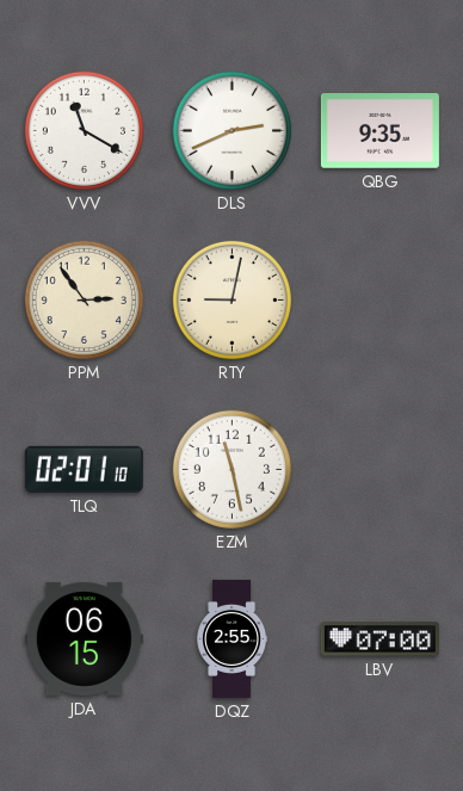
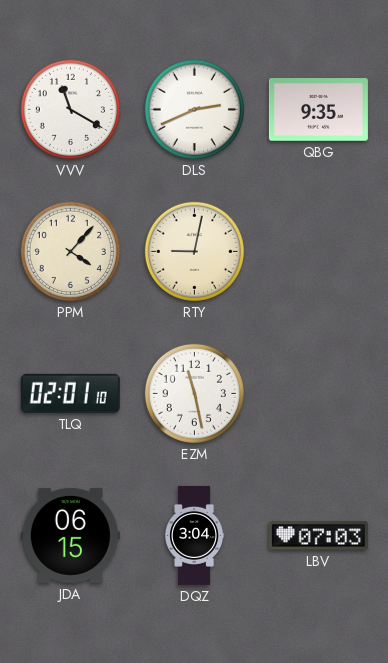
PPM: 2:54 -> 4:07
DQZ: 2:55 -> 3:04
LBV: 07:00 -> 07:03
